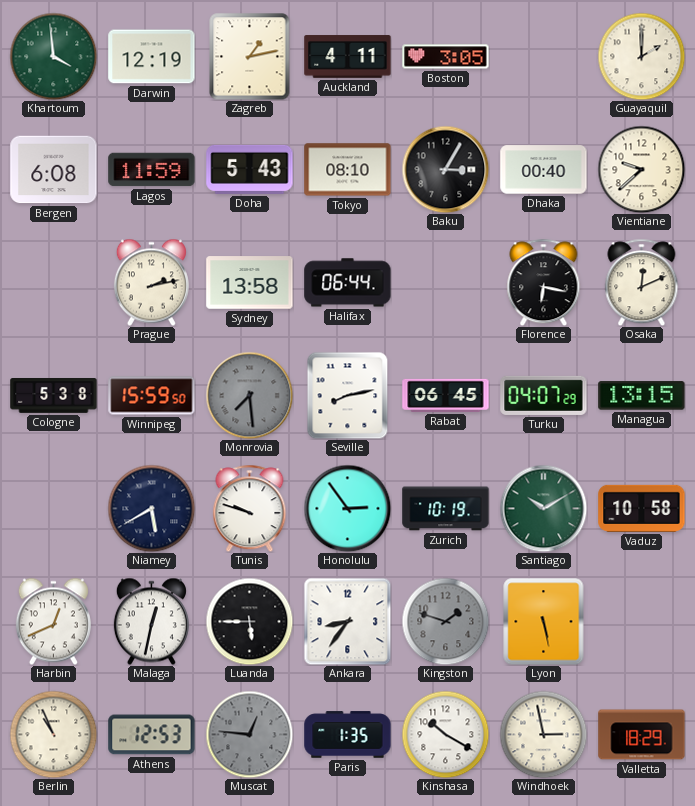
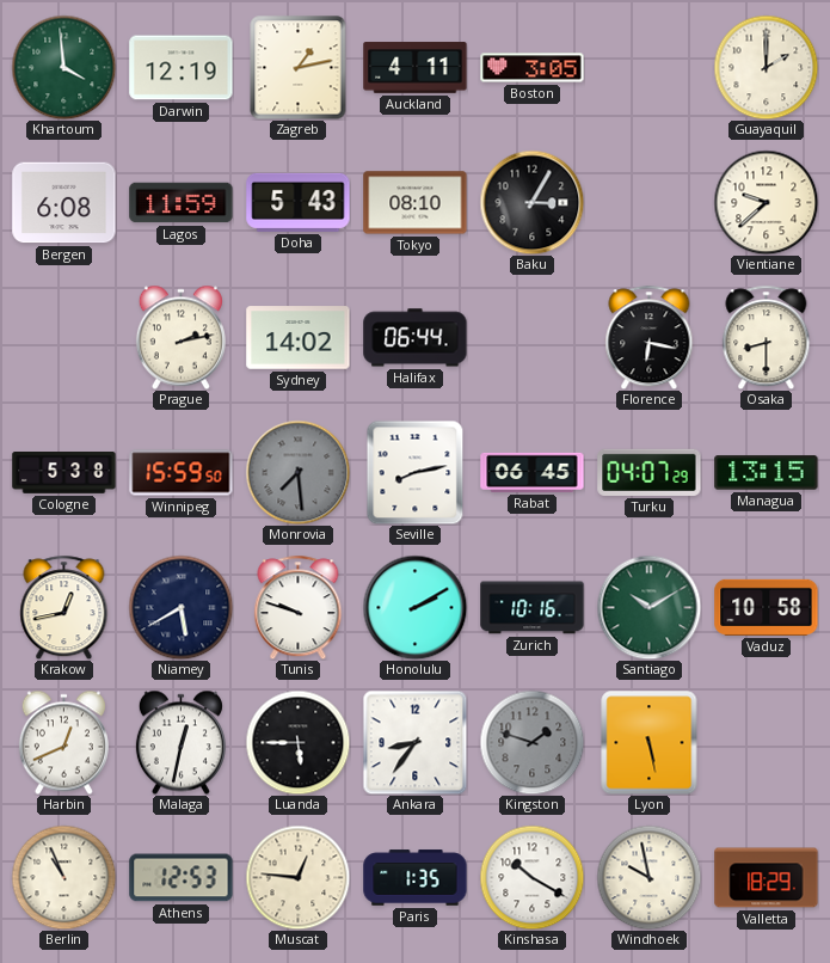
Dhaka: 00:40 -> none
Sydney: 13:58 -> 14:02
Osaka: 12:11 -> 8:30
Krakow: none -> 12:43
Honolulu: 2:54 -> 2:10
Zurich: 10:19 -> 10:16
Muscat dial: grey -> cream
Windhoek: 2:58 -> 9:58
